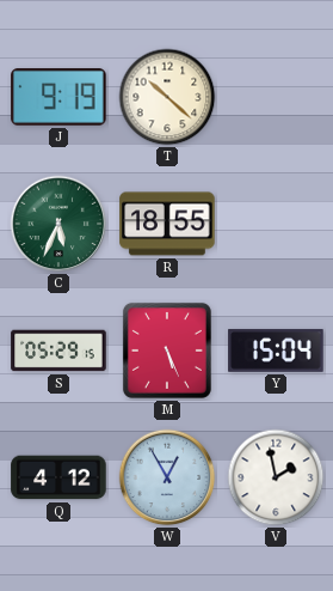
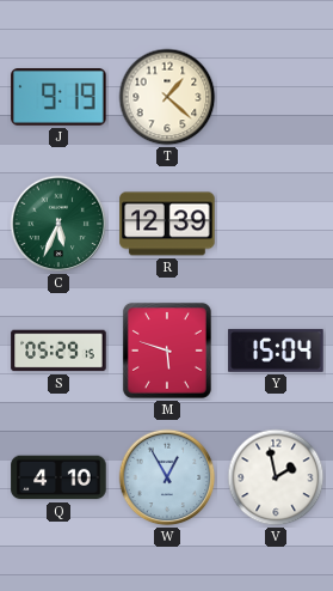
T: 10:22 -> 1:22
R: 18:55 -> 12:39
M: 5:26 -> 5:48
Q: 4:12 -> 4:10
